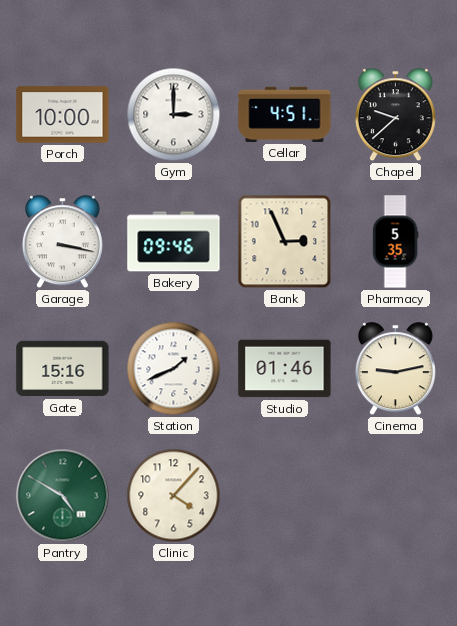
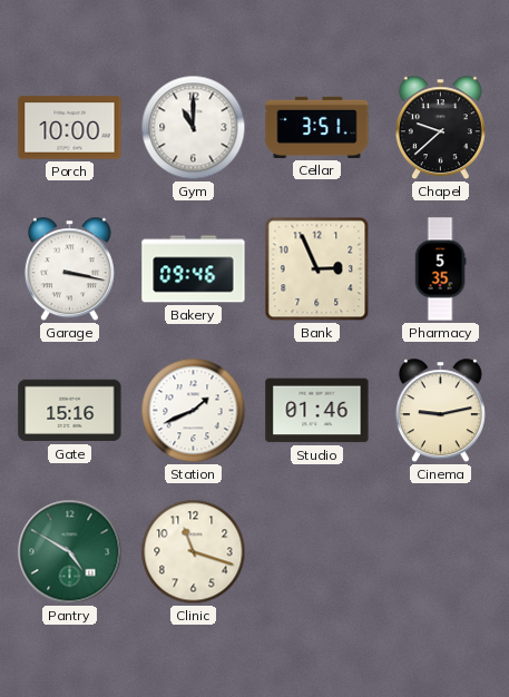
Gym: 3:00 -> 11:00
Cellar: 4:51 -> 3:51
Clinic: 4:07 -> 11:18
